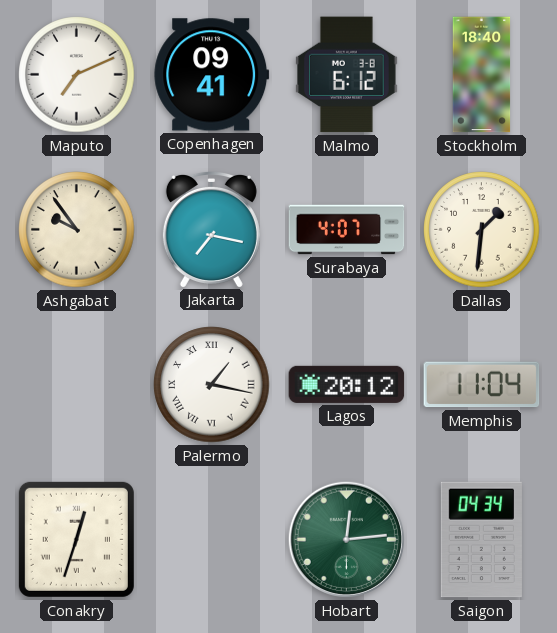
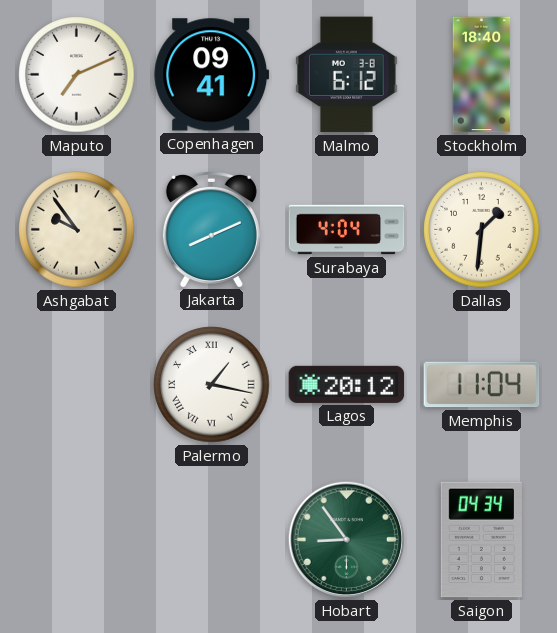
Jakarta: 7:17 -> 8:11
Surabaya: 4:07 -> 4:04
Conakry: 12:33 -> none
Hobart: 12:14 -> 8:54
